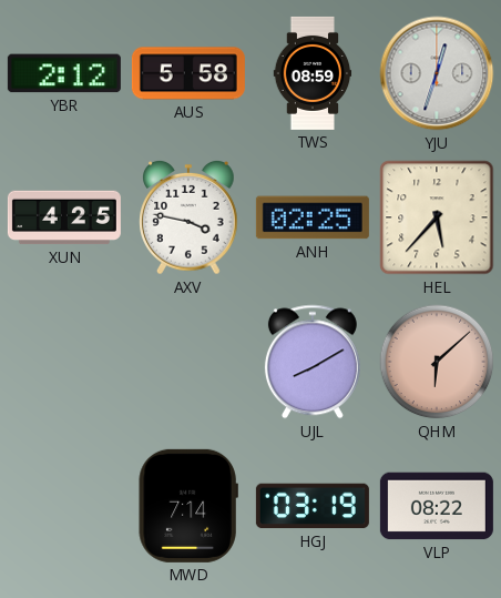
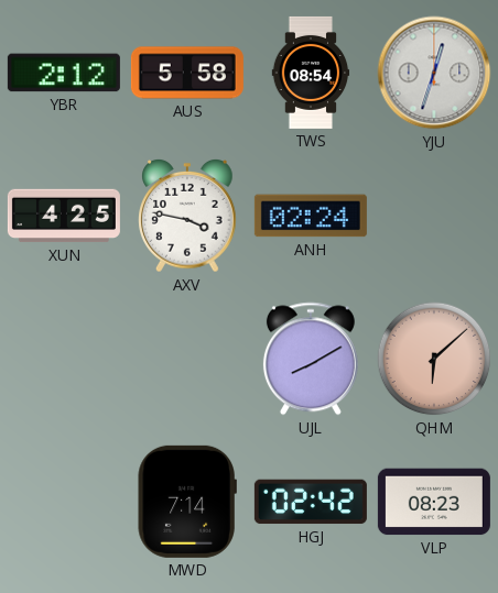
TWS: 08:59 -> 08:54
ANH: 02:25 -> 02:24
HEL: 5:37 -> none
HGJ: 03:19 -> 02:42
VLP: 08:22 -> 08:23
